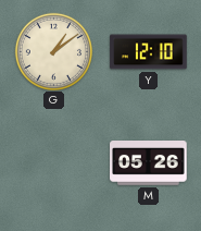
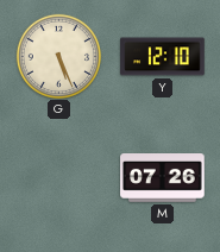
G: 1:09 -> 5:26
M: 05:26 -> 07:26
